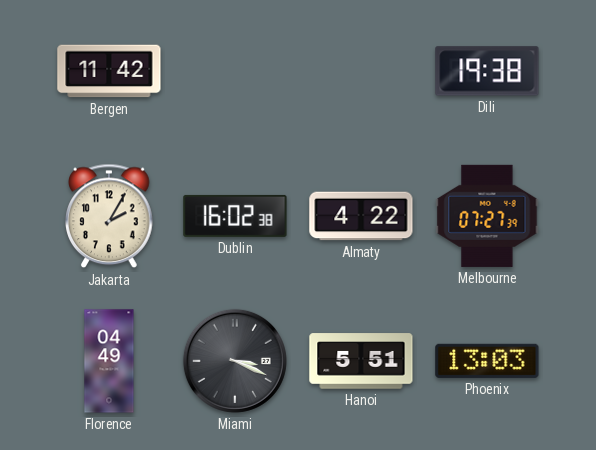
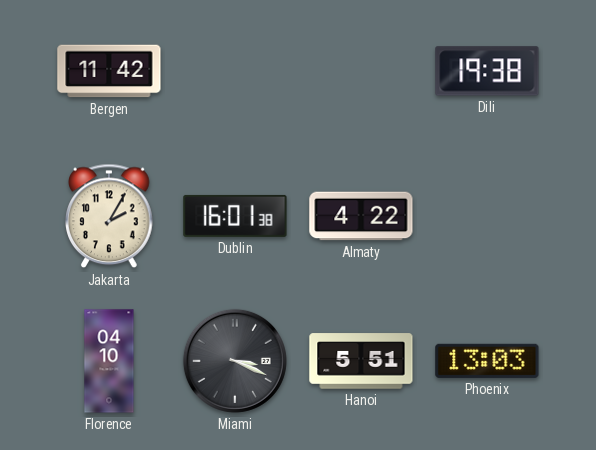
Dublin: 16:02 -> 16:01
Melbourne: 07:27 -> none
Florence: 04:49 -> 04:10
